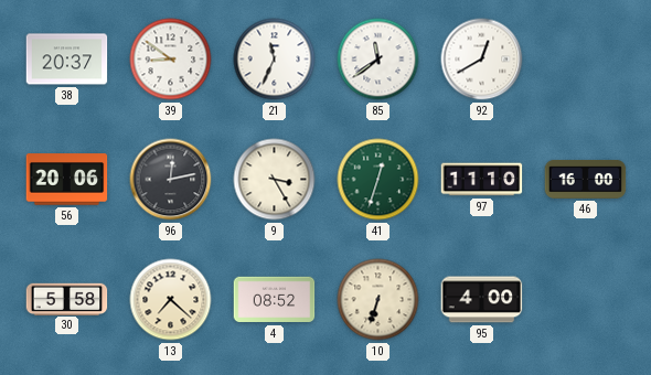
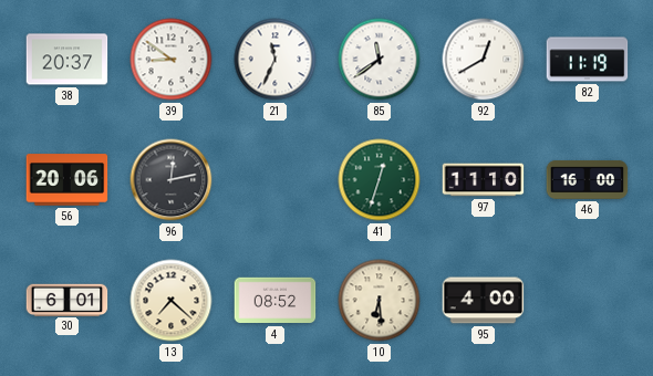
82: none -> 11:19
9: 3:25 -> none
30: 5:58 -> 6:01
10: 6:33 -> 6:29
